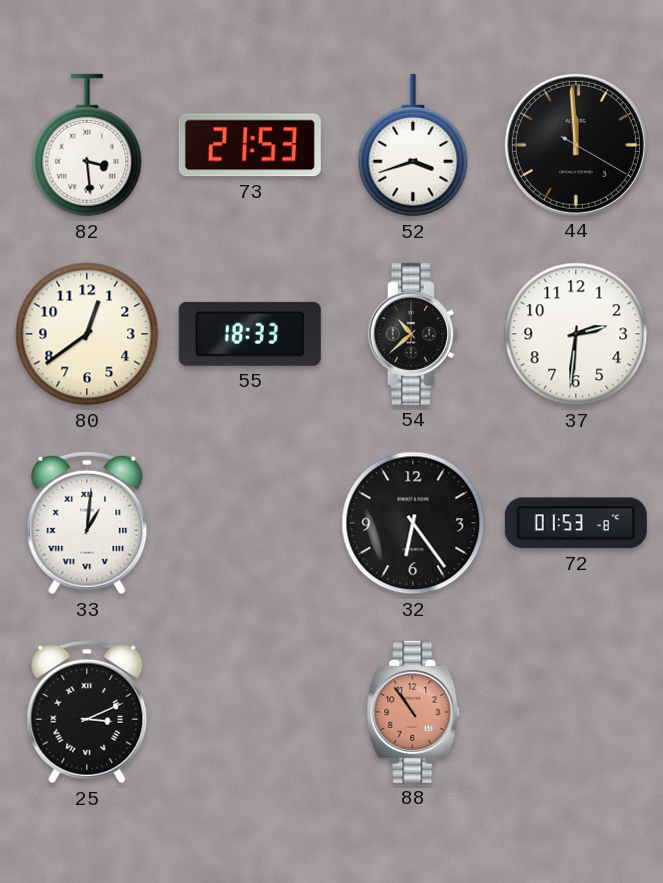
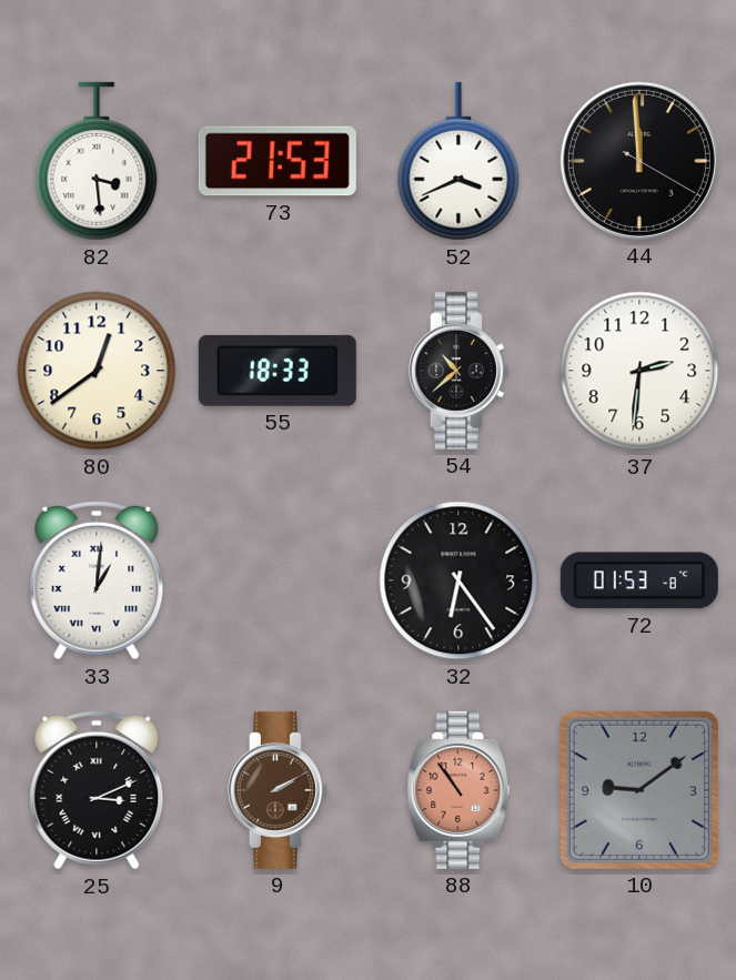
52: 3:42 -> 3:41
9: none -> 2:10
10: none -> 9:09
